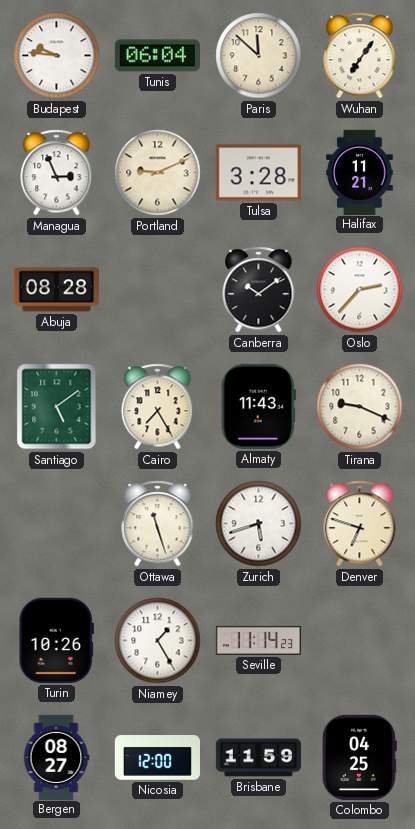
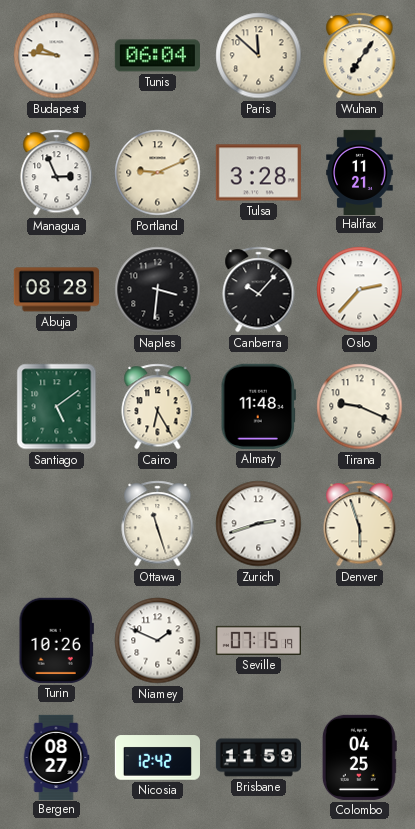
Naples: none -> 3:31
Canberra: 10:09 -> 10:07
Cairo: 7:25 -> 6:25
Almaty: 11:43 -> 11:48
Zurich: 5:42 -> 2:42
Denver: 6:48 -> 5:57
Niamey: 1:25 -> 1:49
Seville: 11:14 -> 07:15
Nicosia: 12:00 -> 12:42
